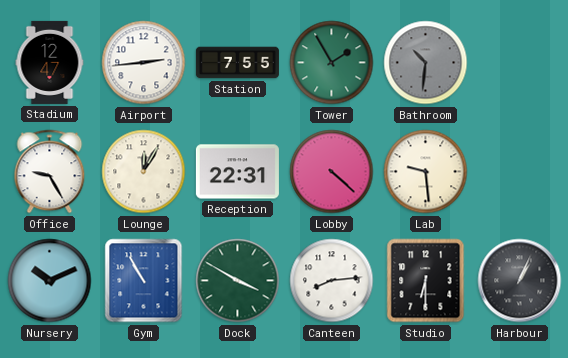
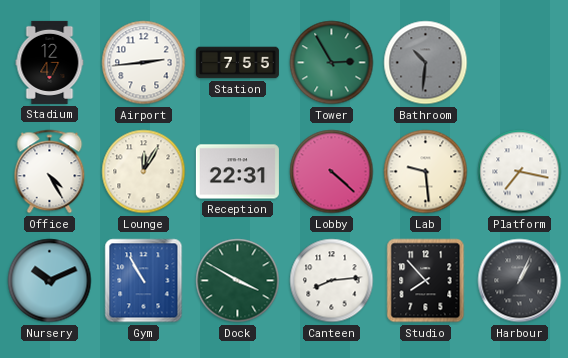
Tower: 1:55 -> 2:55
Office: 9:25 -> 4:25
Platform: none -> 7:17
Studio: 6:30 -> 7:53
